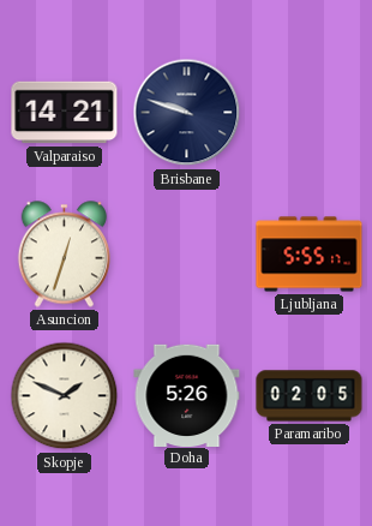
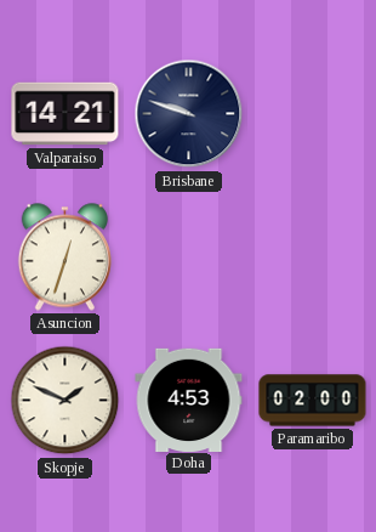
Ljubljana: 5:55 -> none
Doha: 5:26 -> 4:53
Paramaribo: 02:05 -> 02:00
